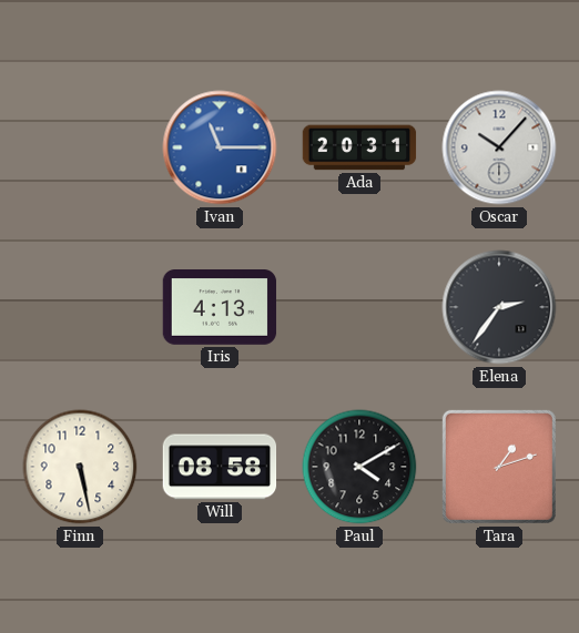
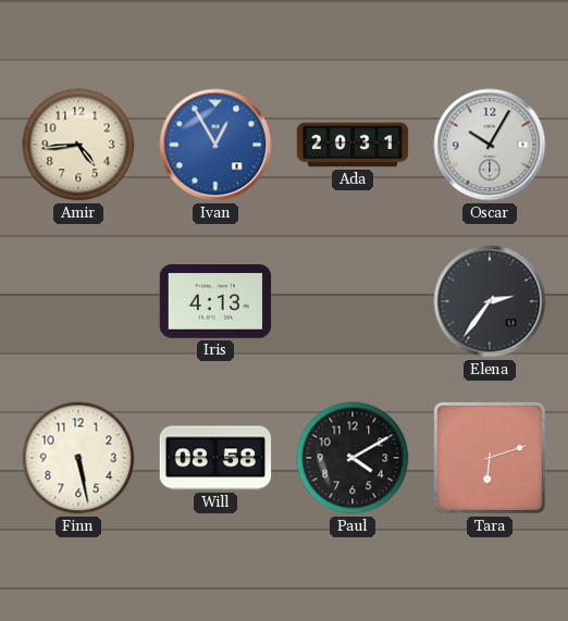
Amir: none -> 4:44
Ivan: 11:15 -> 12:55
Oscar: 10:07 -> 10:05
Tara: 1:12 -> 6:12
